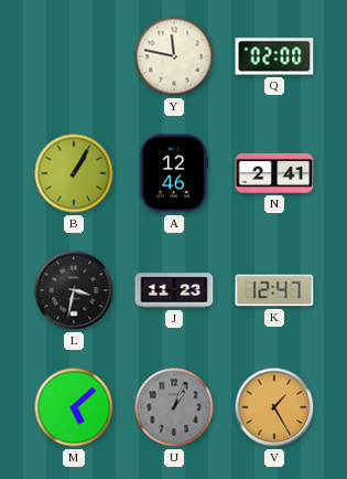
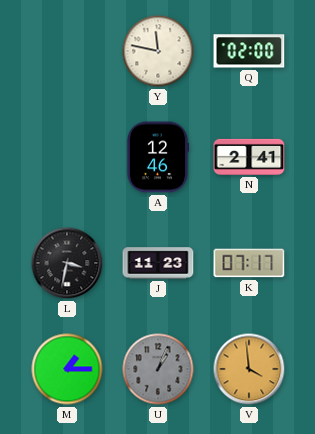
B: 1:05 -> none
K: 12:47 -> 07:17
M: 5:08 -> 1:15
V: 1:25 -> 3:59
